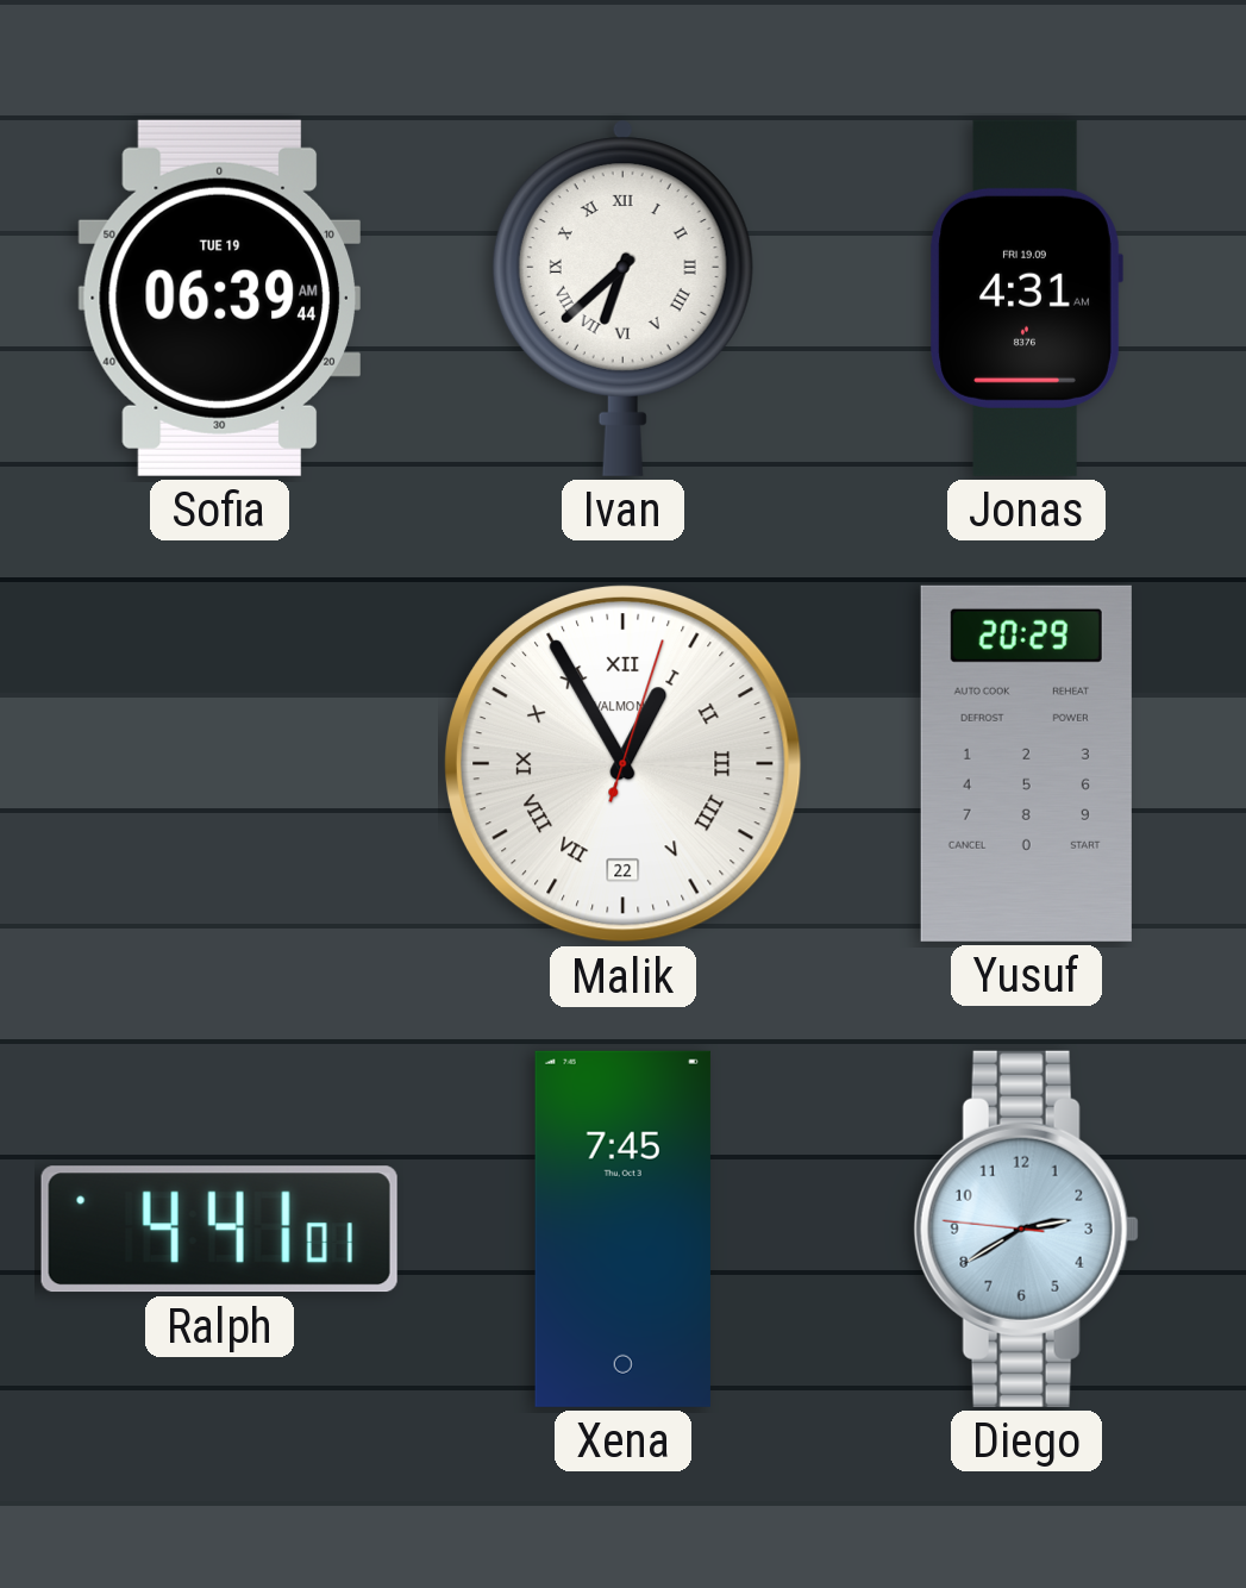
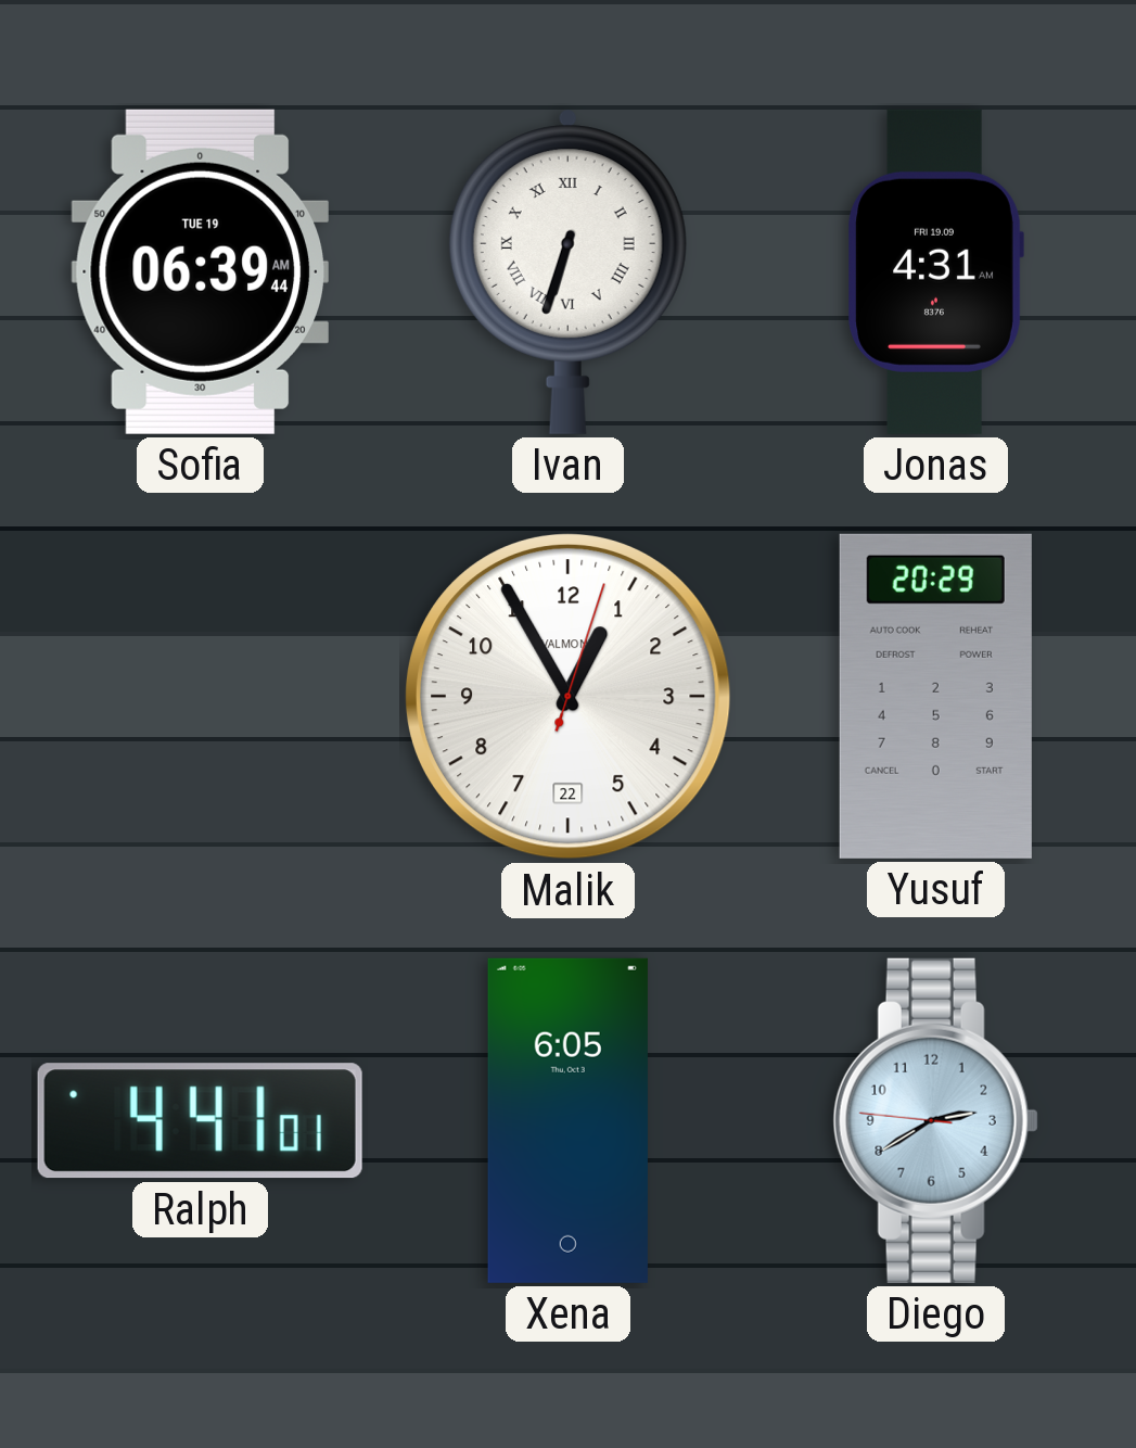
Ivan: 6:38 -> 6:33
Malik numerals: Roman -> Arabic
Xena: 7:45 -> 6:05
